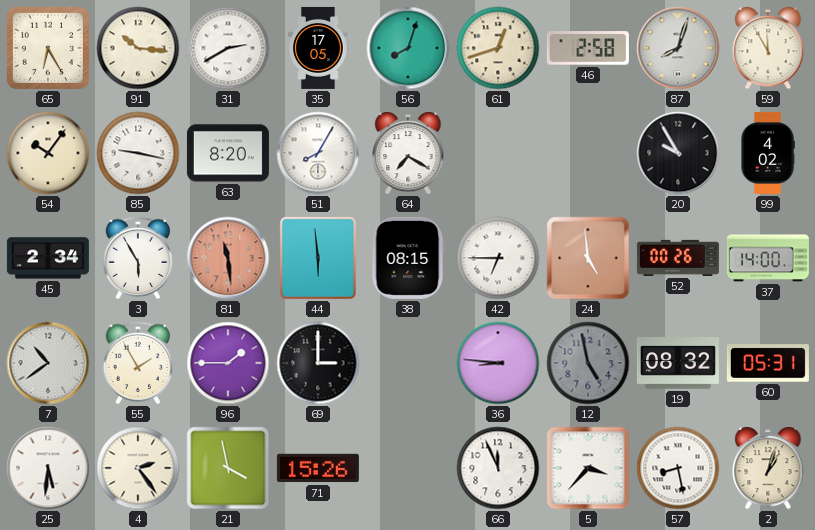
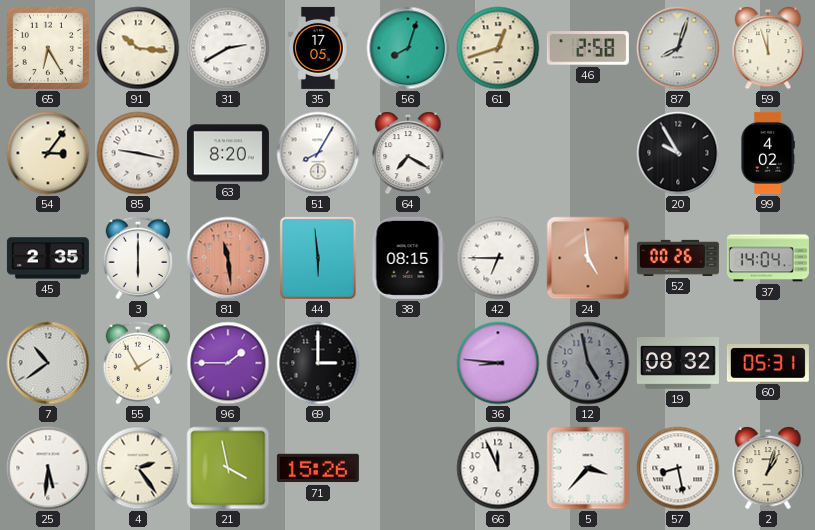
59: 11:55 -> 11:57
54: 10:06 -> 3:06
45: 2:34 -> 2:35
3: 5:55 -> 6:00
37: 14:00 -> 14:04
